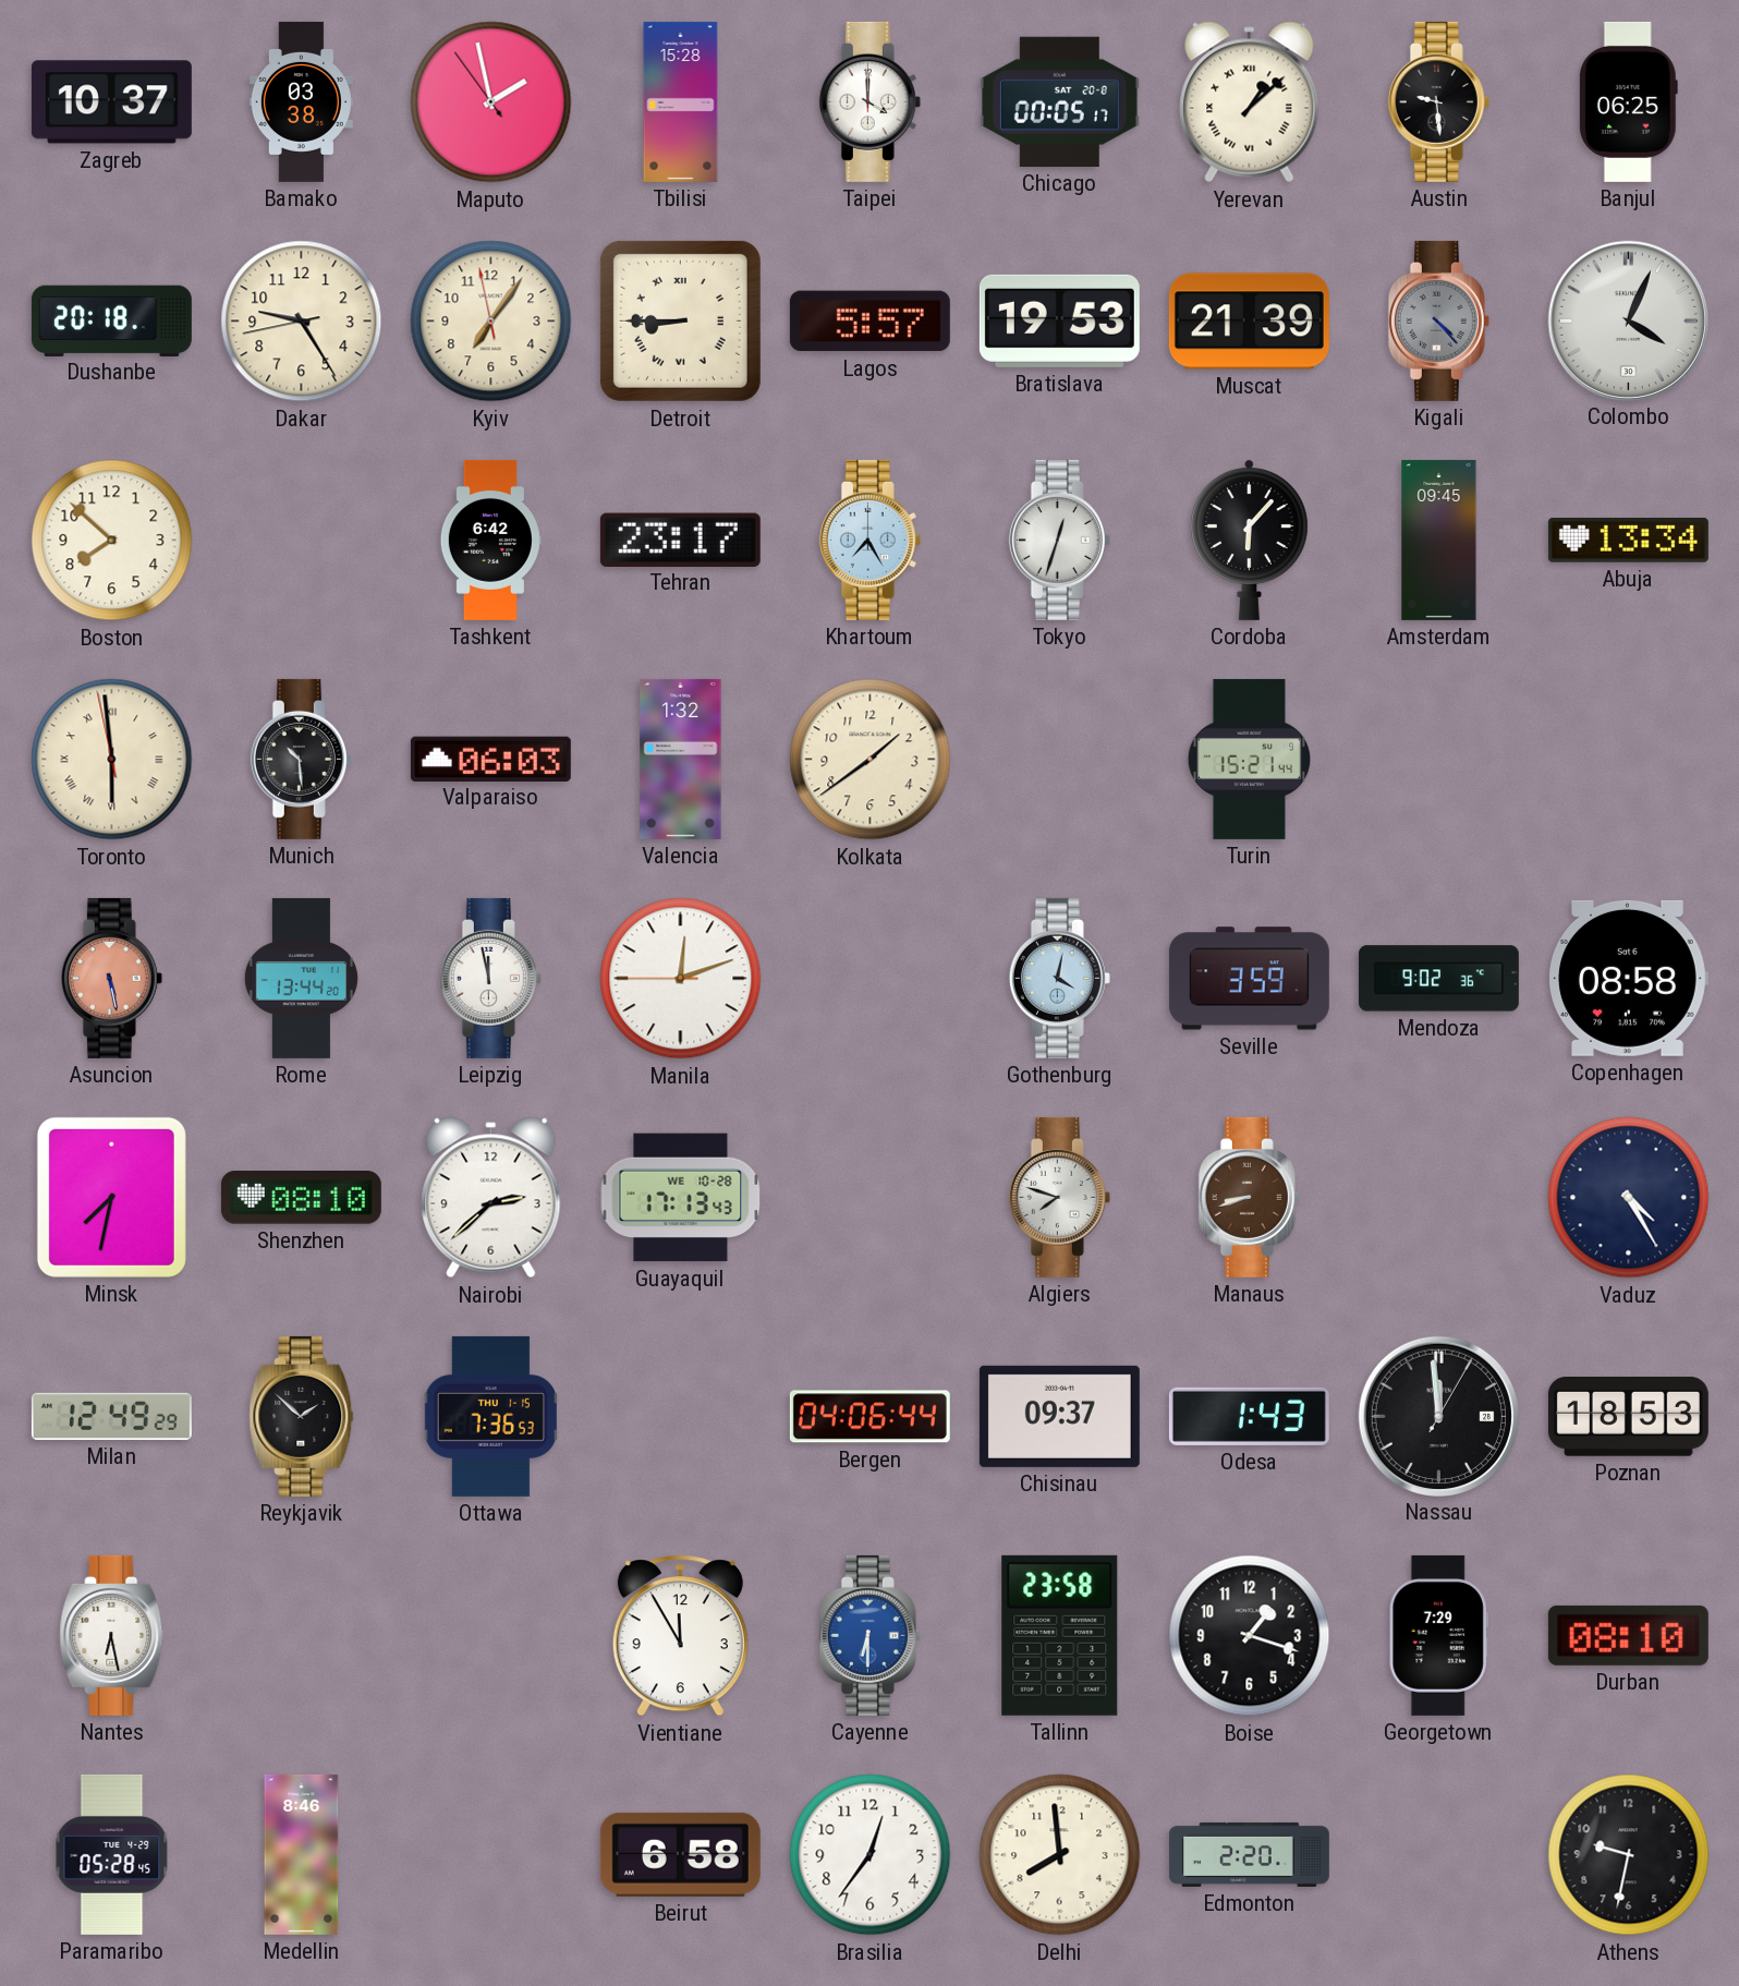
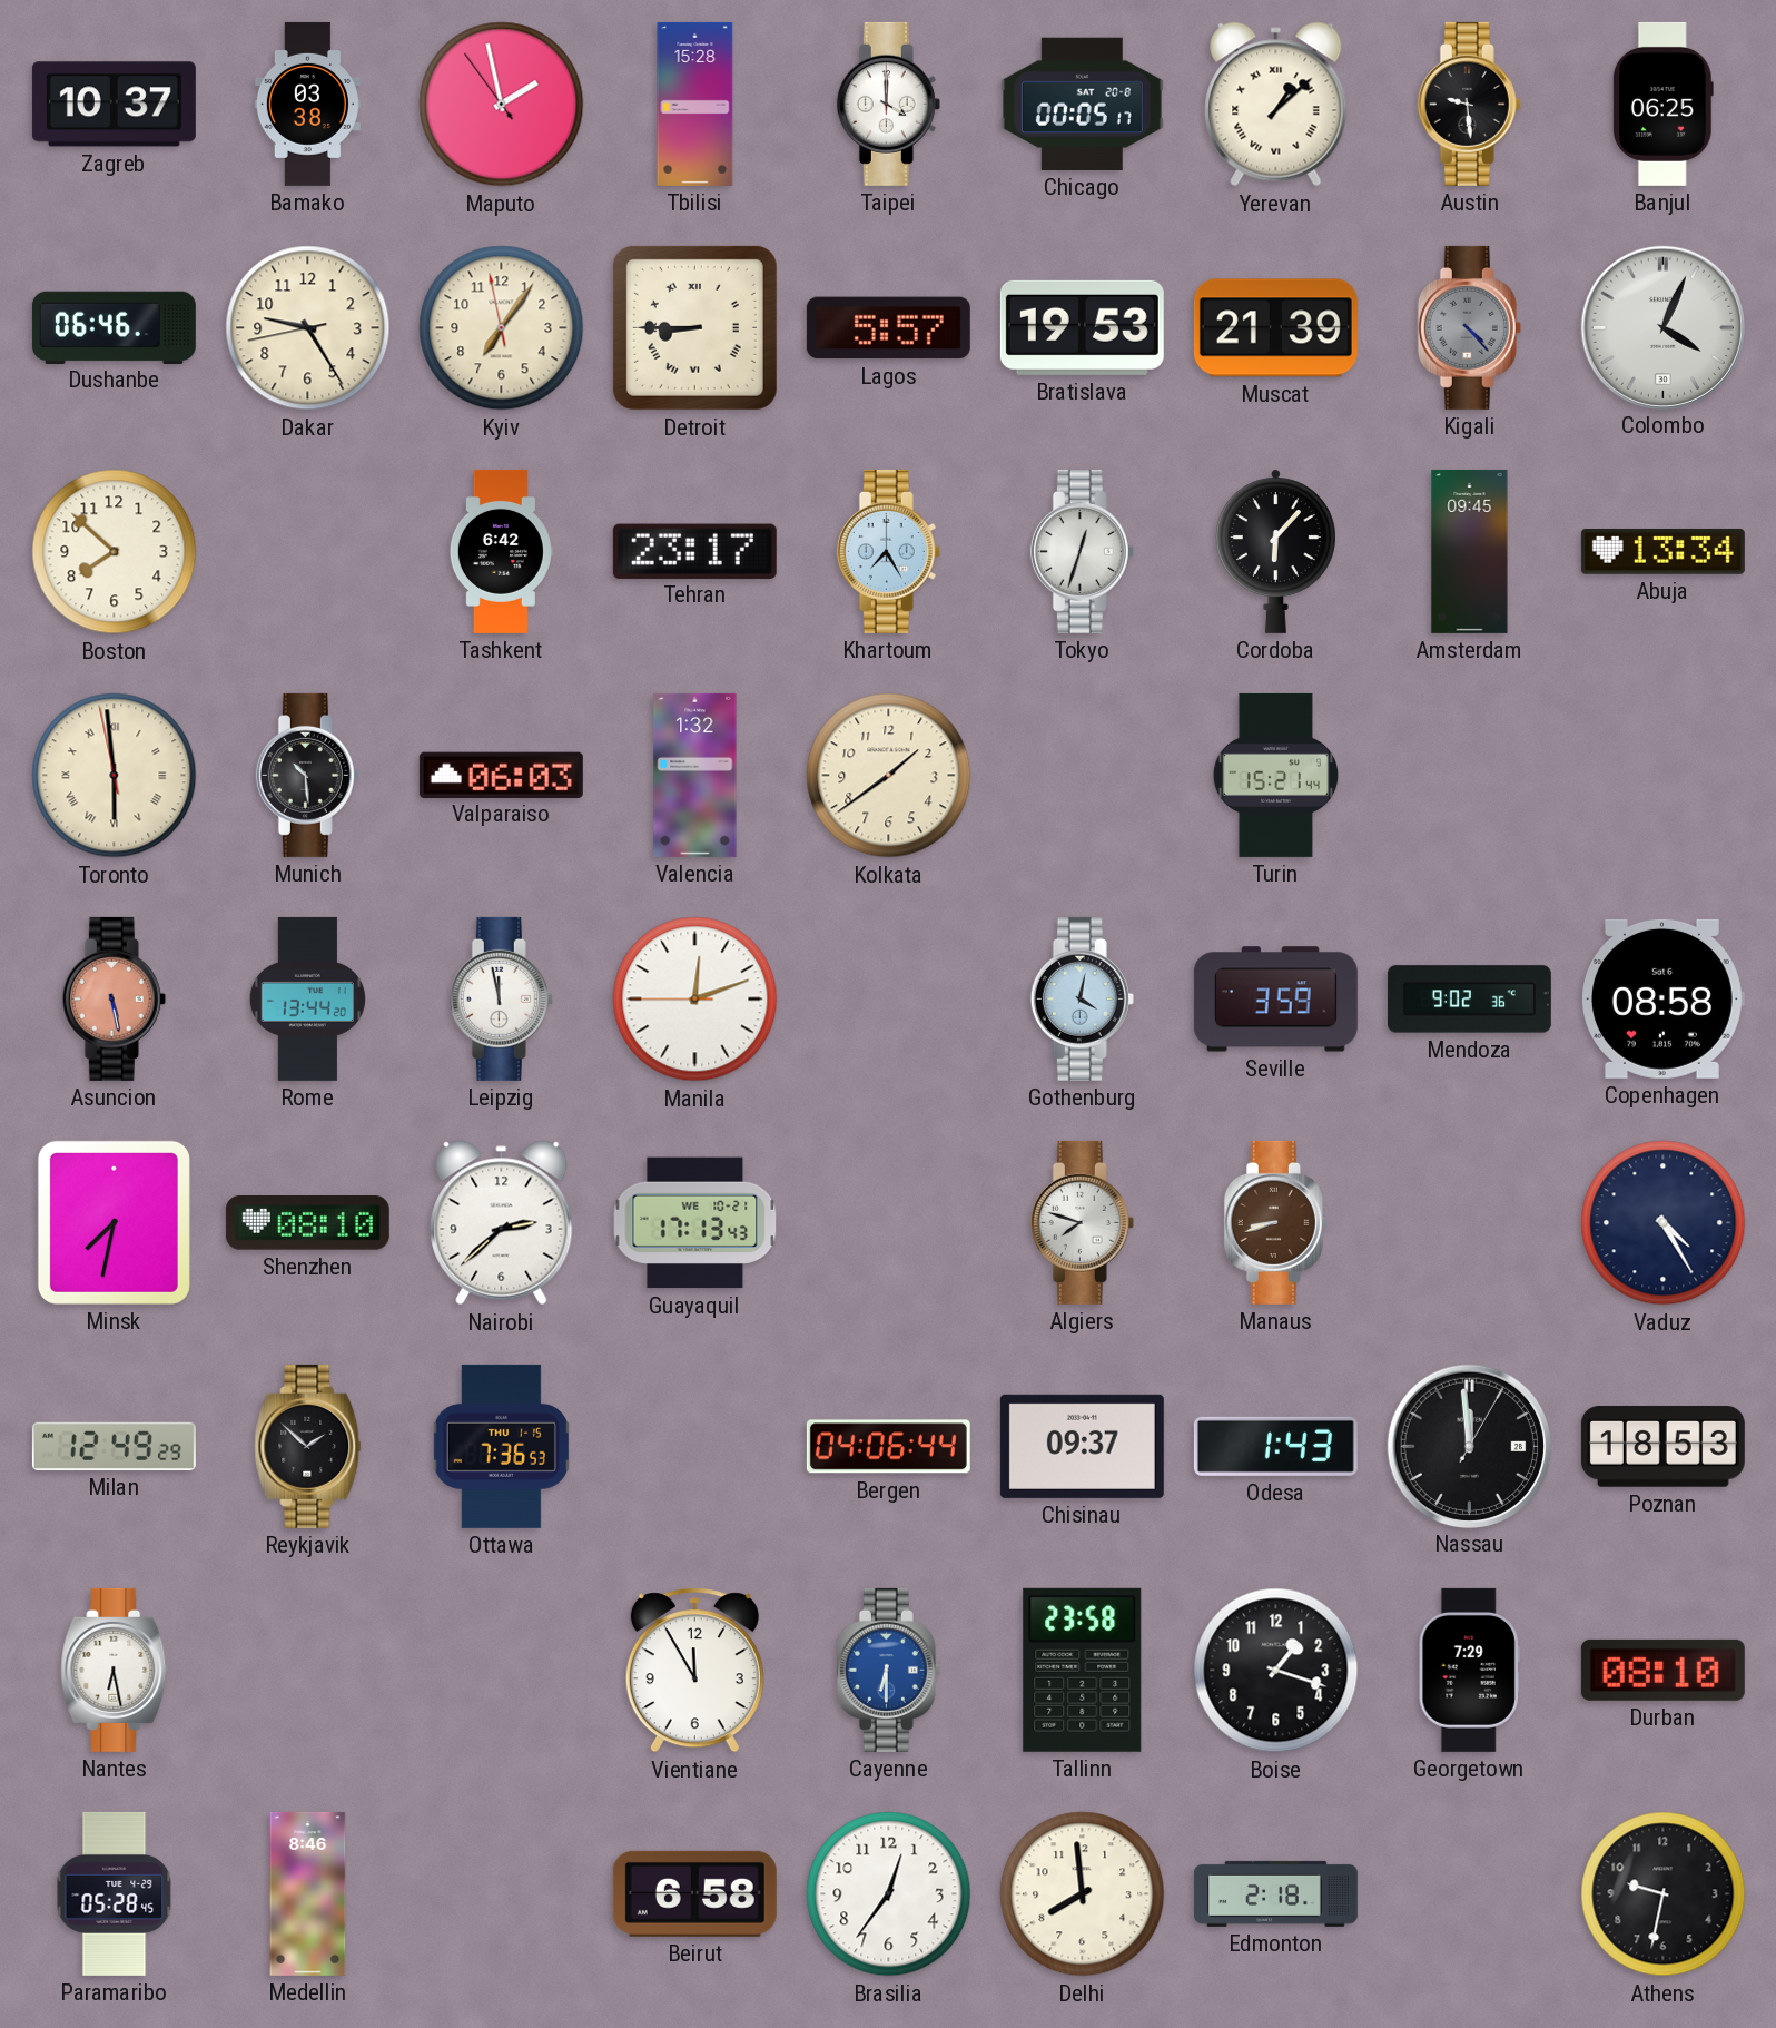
Dushanbe: 20:18 -> 06:46
Guayaquil date: WE 10-28 -> WE 10-21
Edmonton: 2:20 -> 2:18
